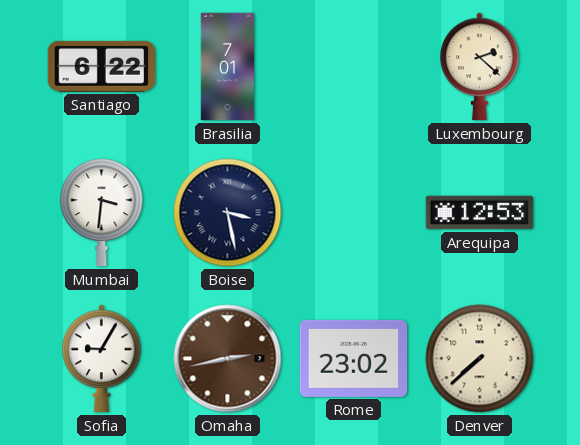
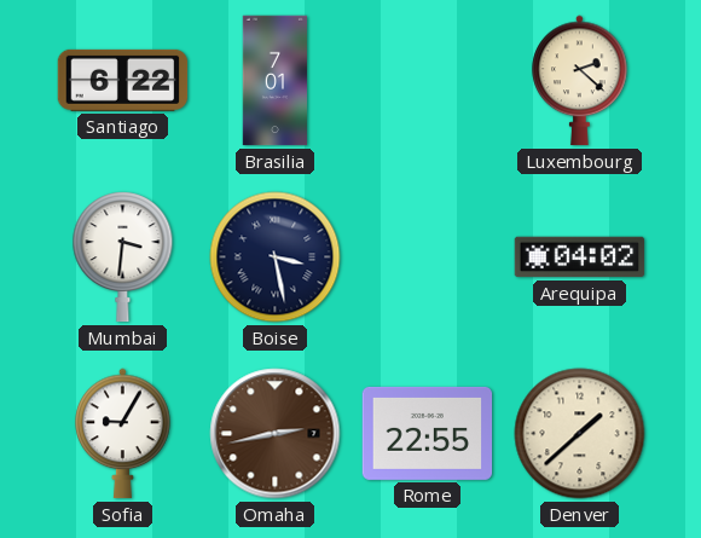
Arequipa: 12:53 -> 04:02
Rome: 23:02 -> 22:55
Denver: 7:38 -> 1:38
